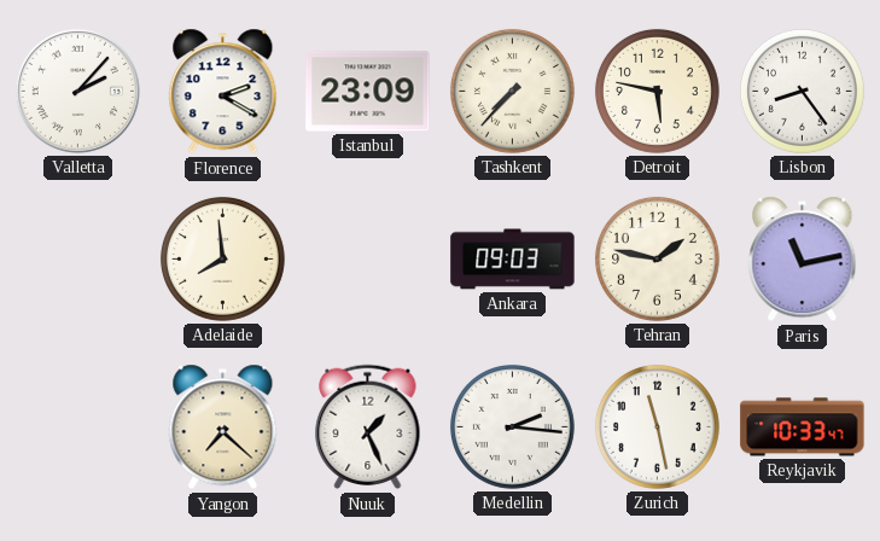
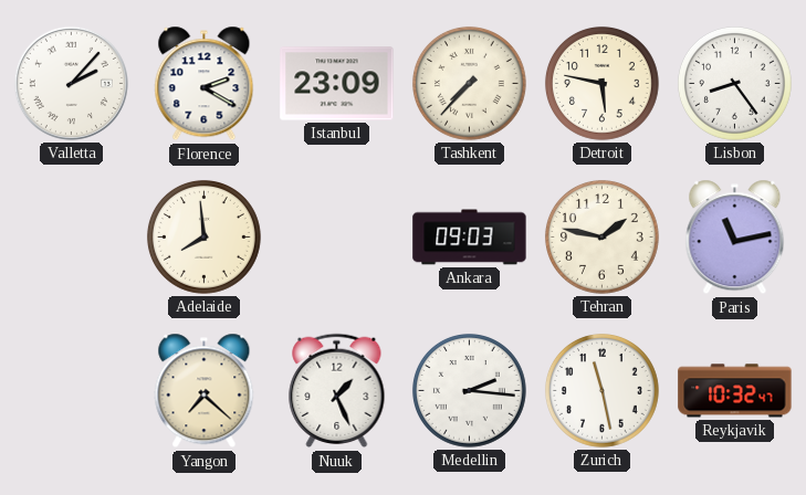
Reykjavik: 10:33 -> 10:32
